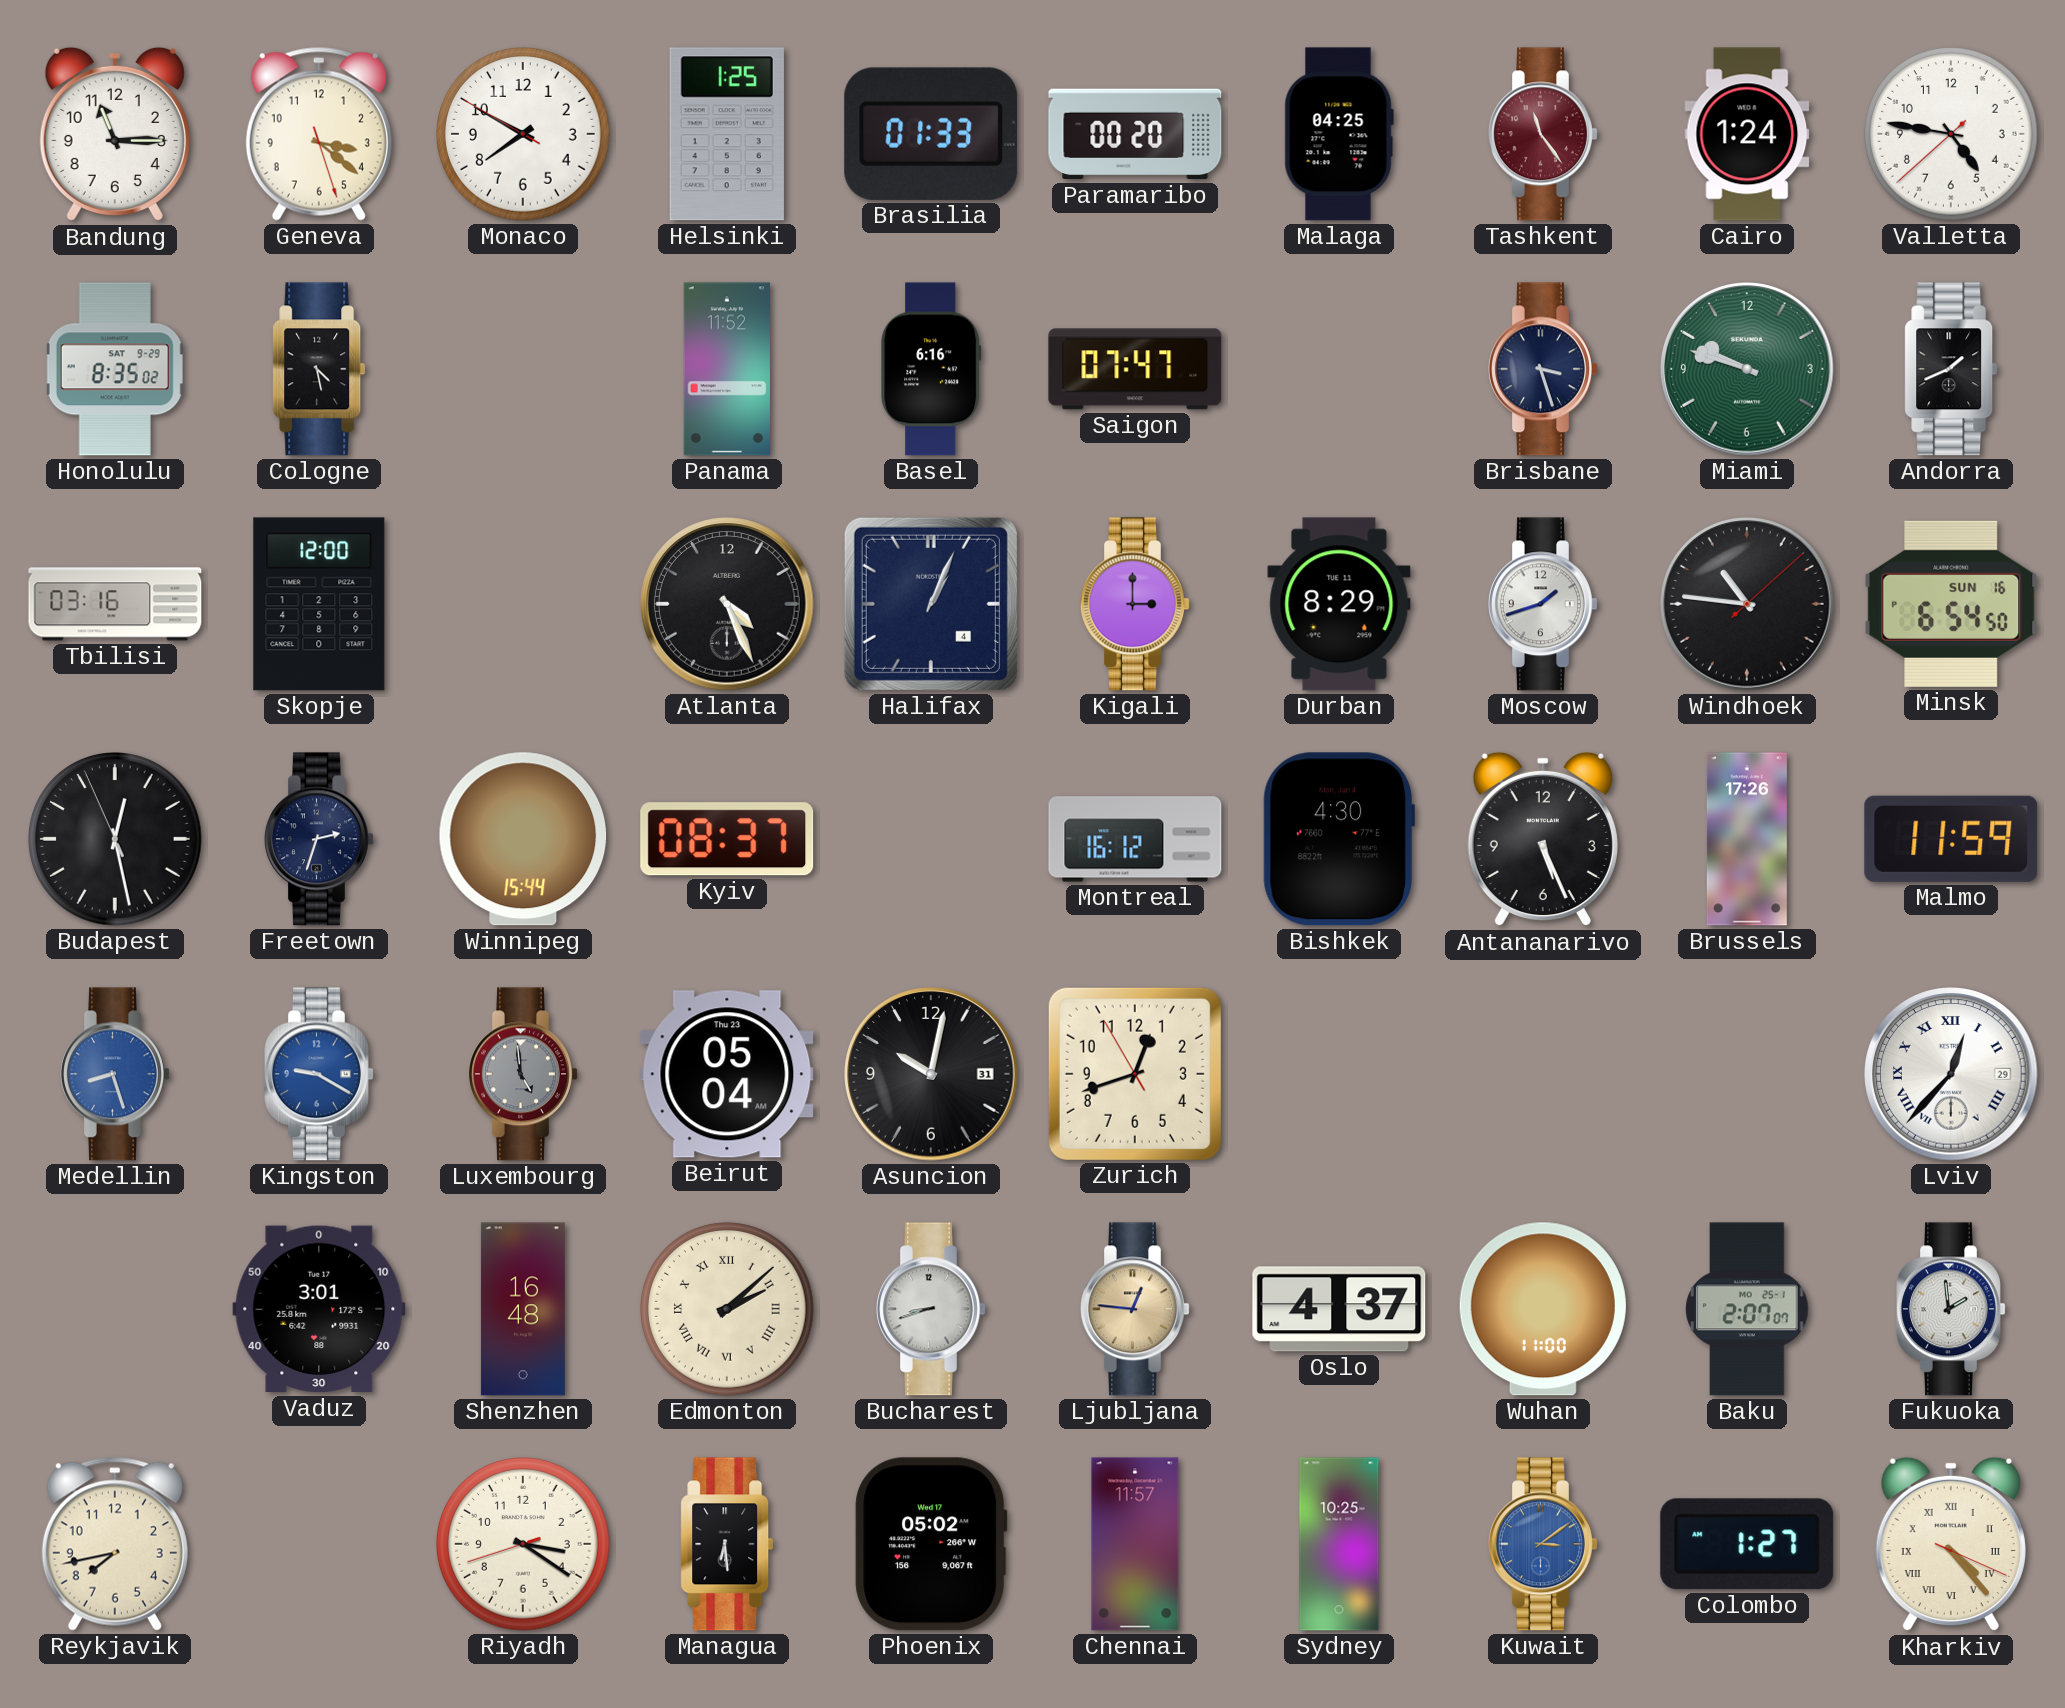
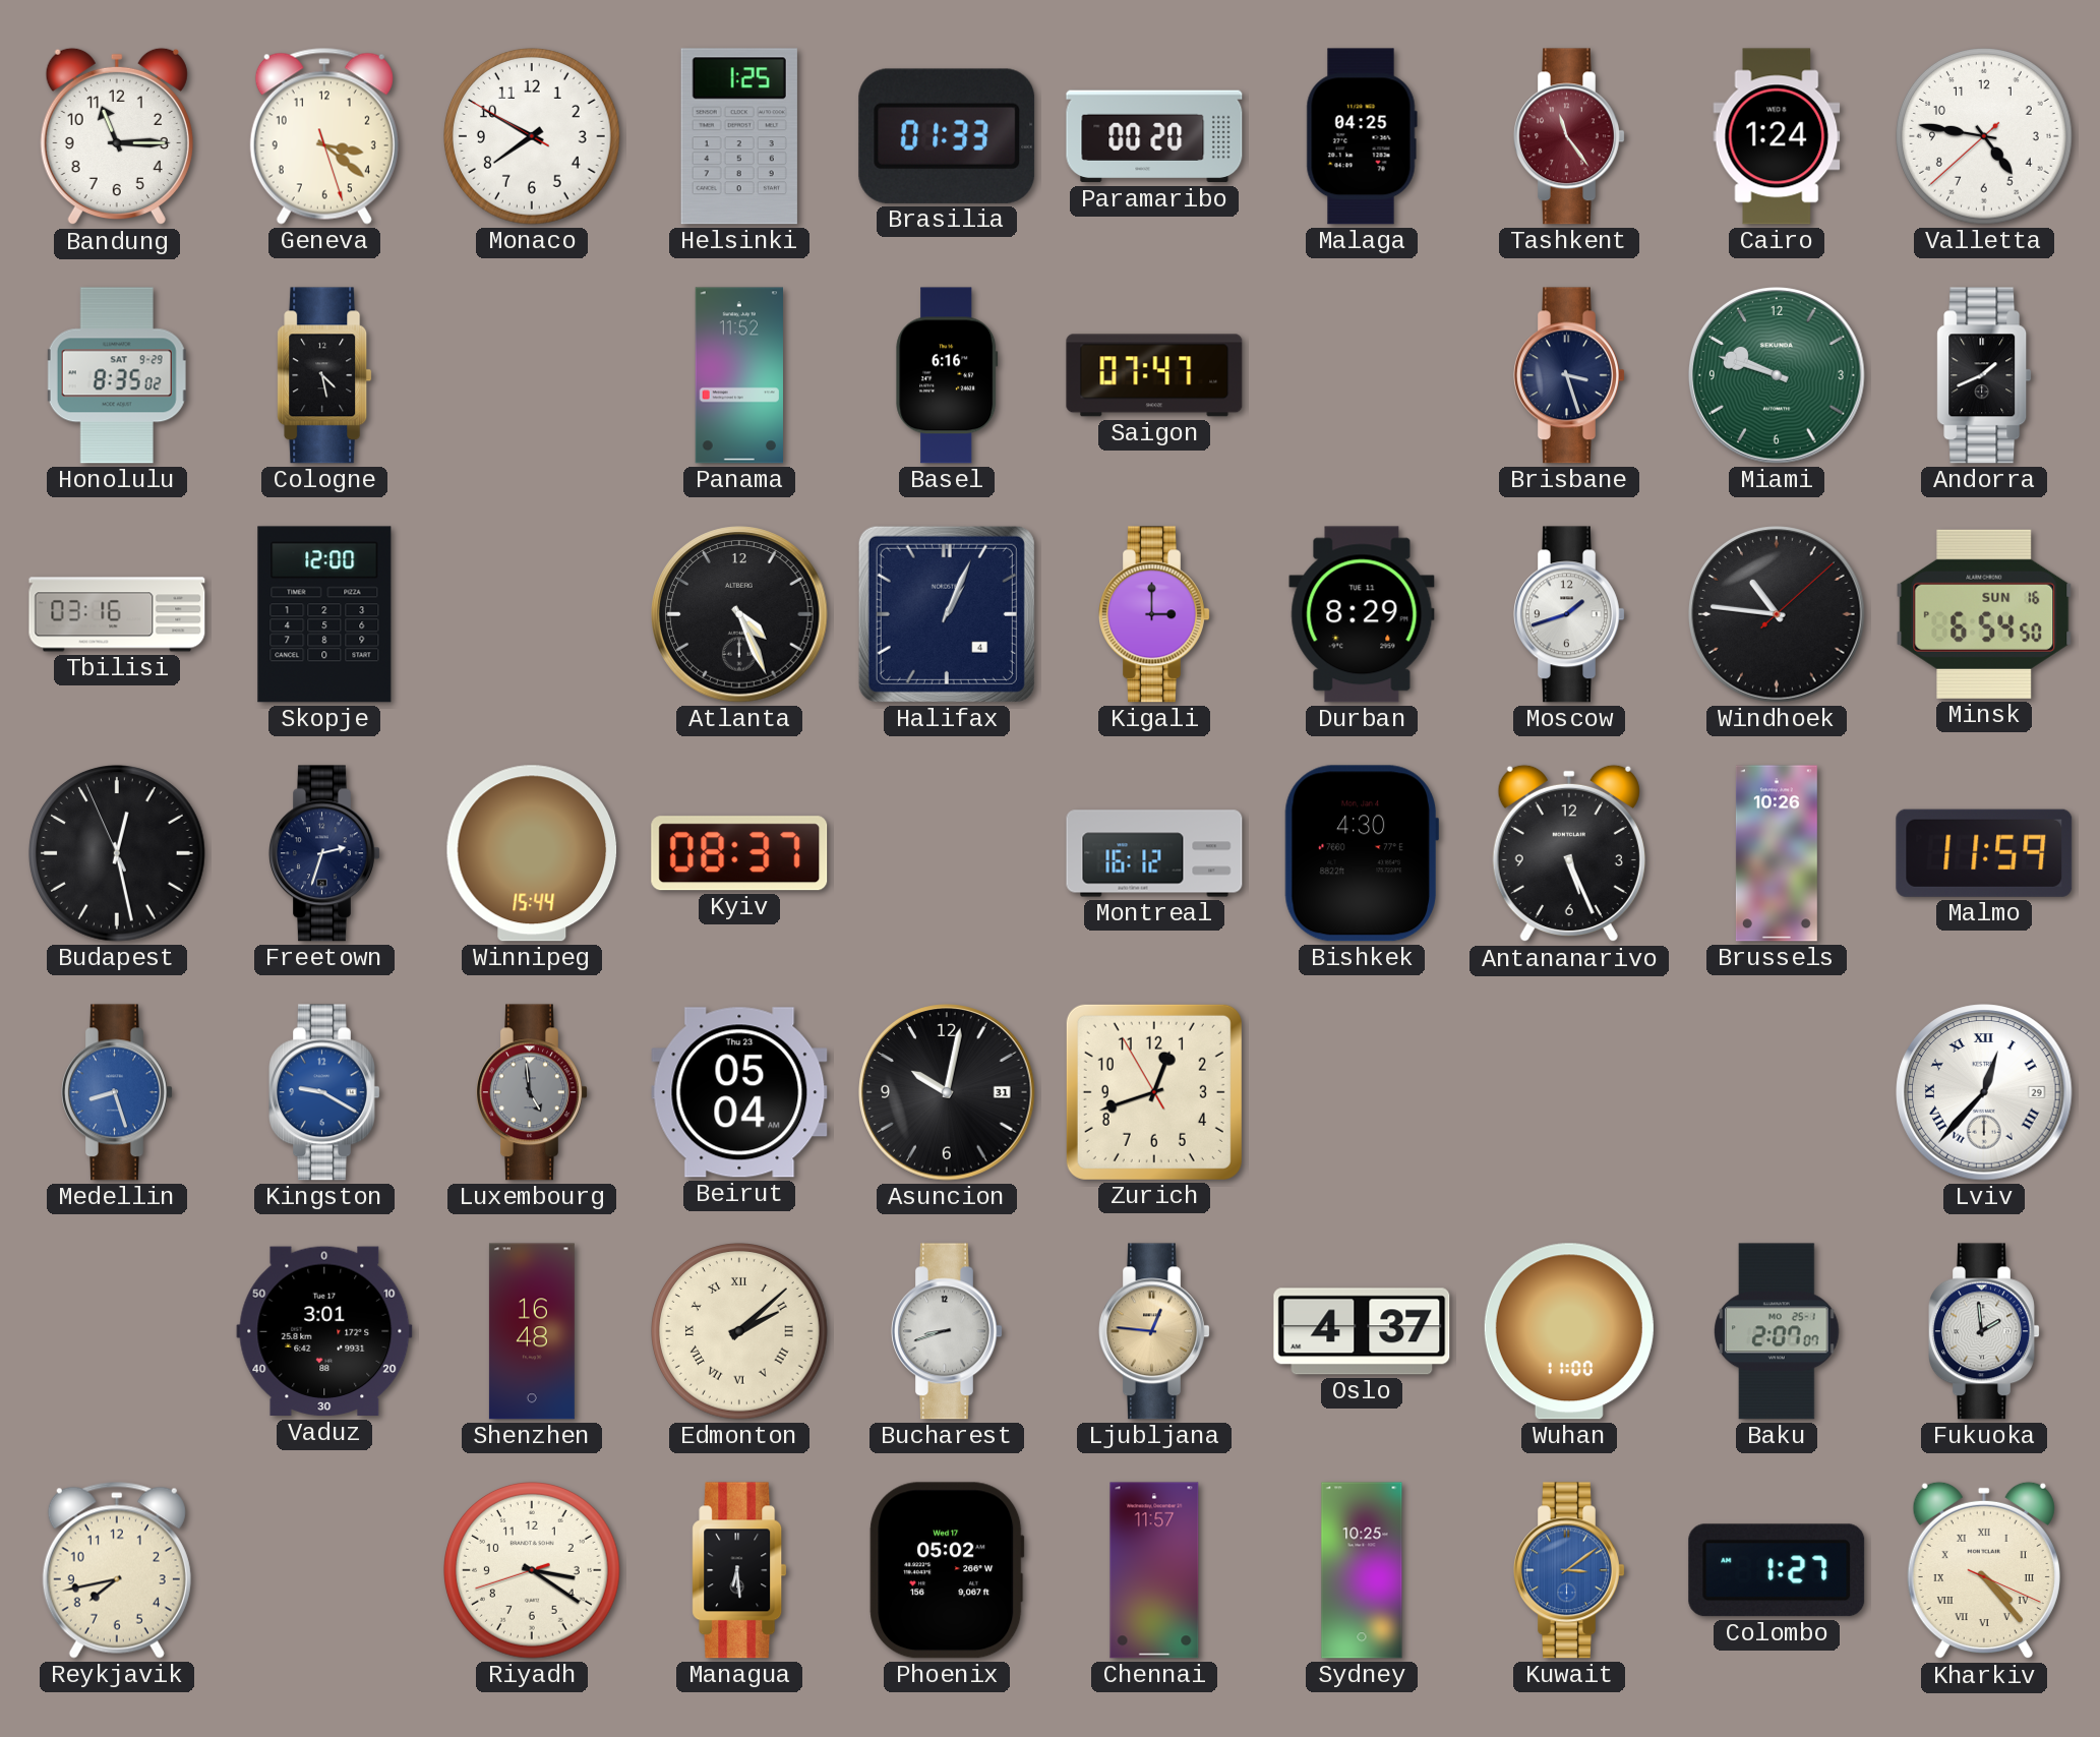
Brussels: 17:26 -> 10:26
